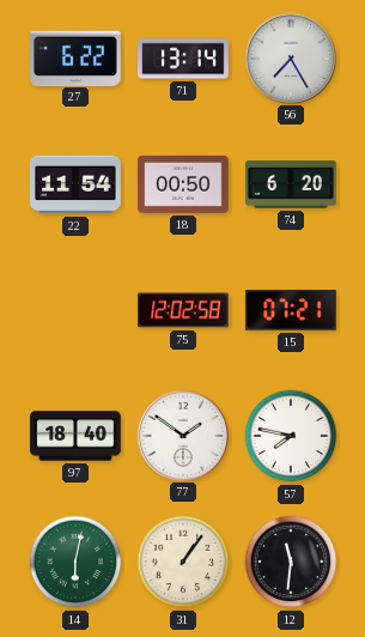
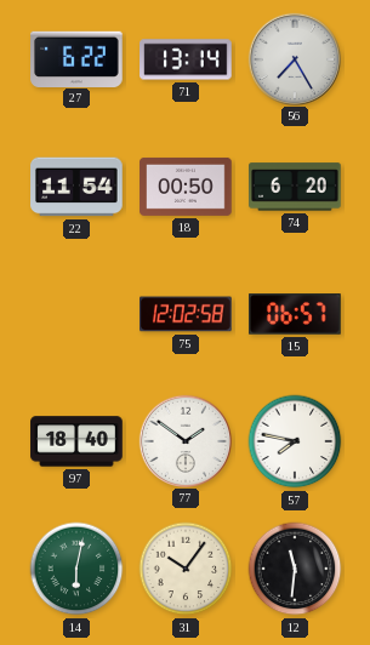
15: 07:21 -> 06:57
31: 1:06 -> 10:06
